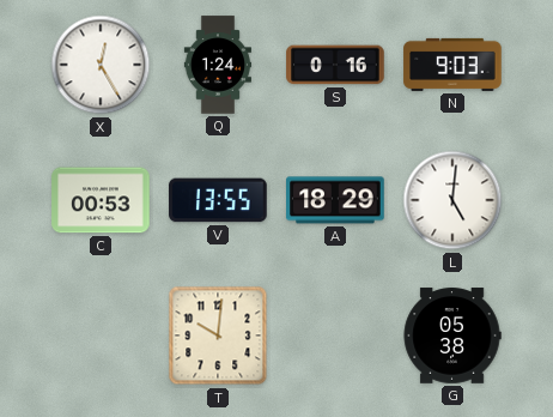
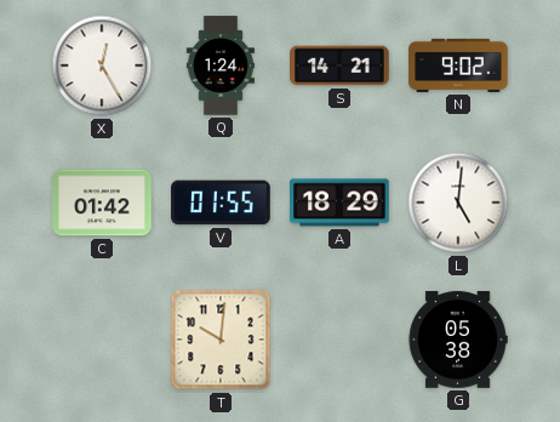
S: 0:16 -> 14:21
N: 9:03 -> 9:02
C: 00:53 -> 01:42
V: 13:55 -> 01:55
